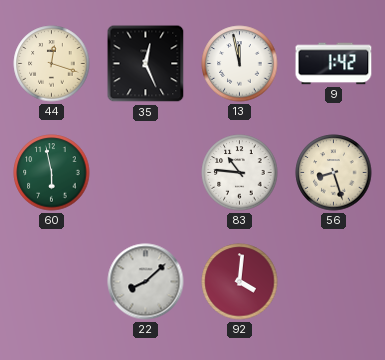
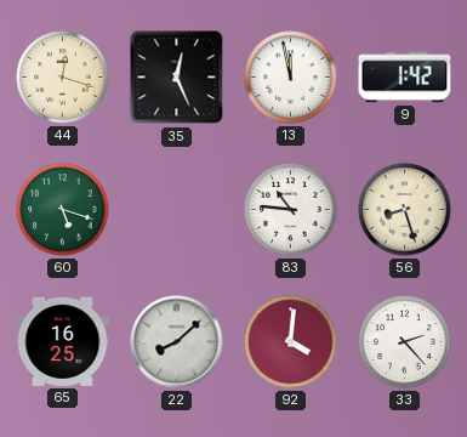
60: 5:58 -> 5:18
65: none -> 16:25
33: none -> 2:23
